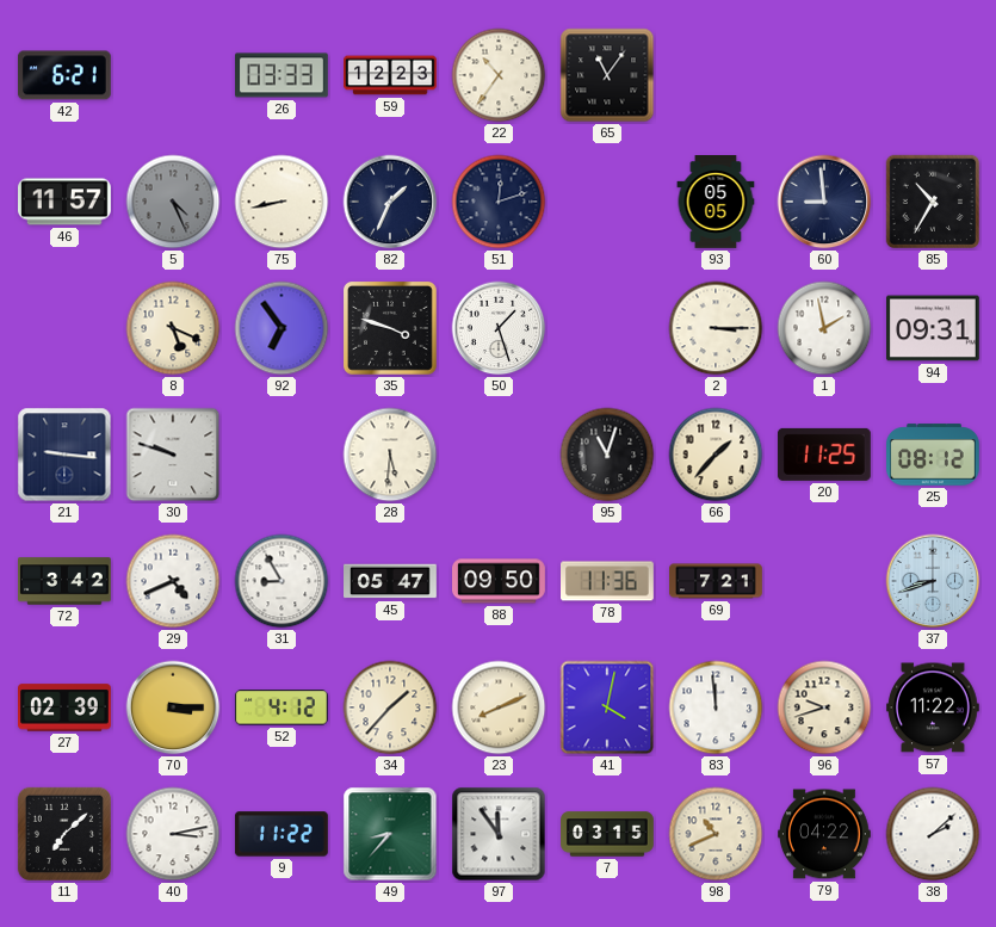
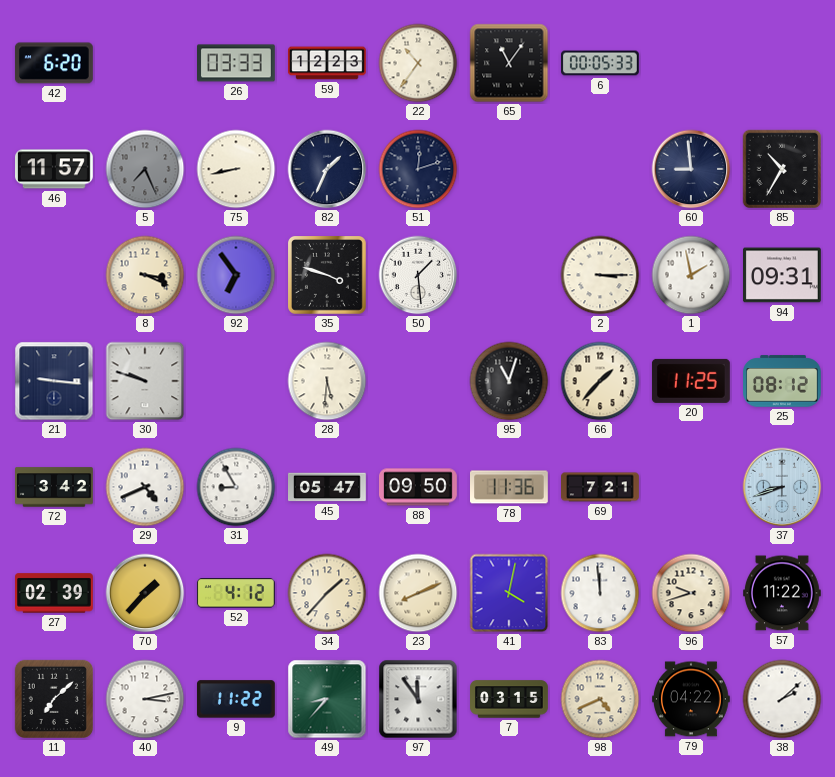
42: 6:21 -> 6:20
6: none -> 00:05
5: 4:26 -> 7:26
93: 05:05 -> none
8: 5:19 -> 3:19
50: 1:27 -> 1:29
70: 3:15 -> 1:37
98: 10:41 -> 4:41
